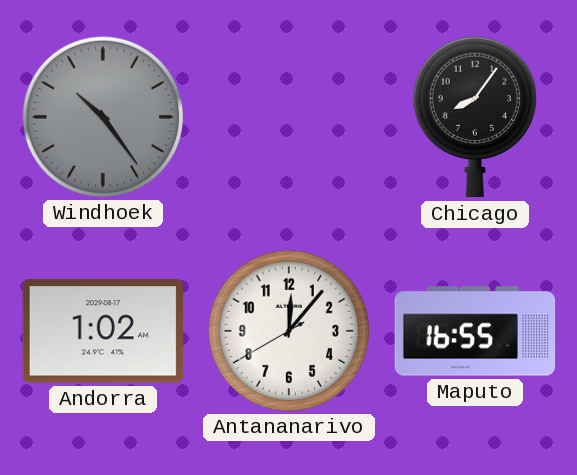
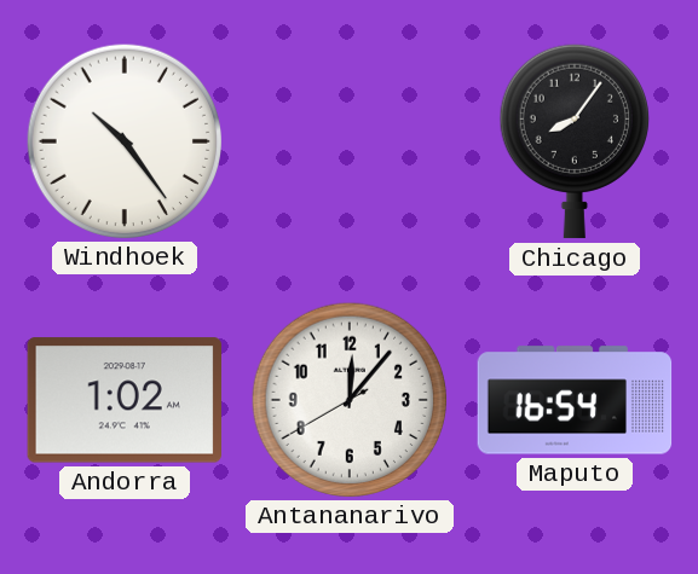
Windhoek dial: grey -> white
Maputo: 16:55 -> 16:54
